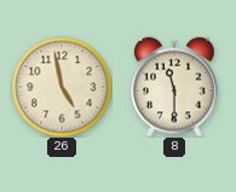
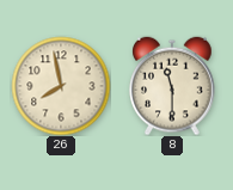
26: 4:58 -> 7:58
